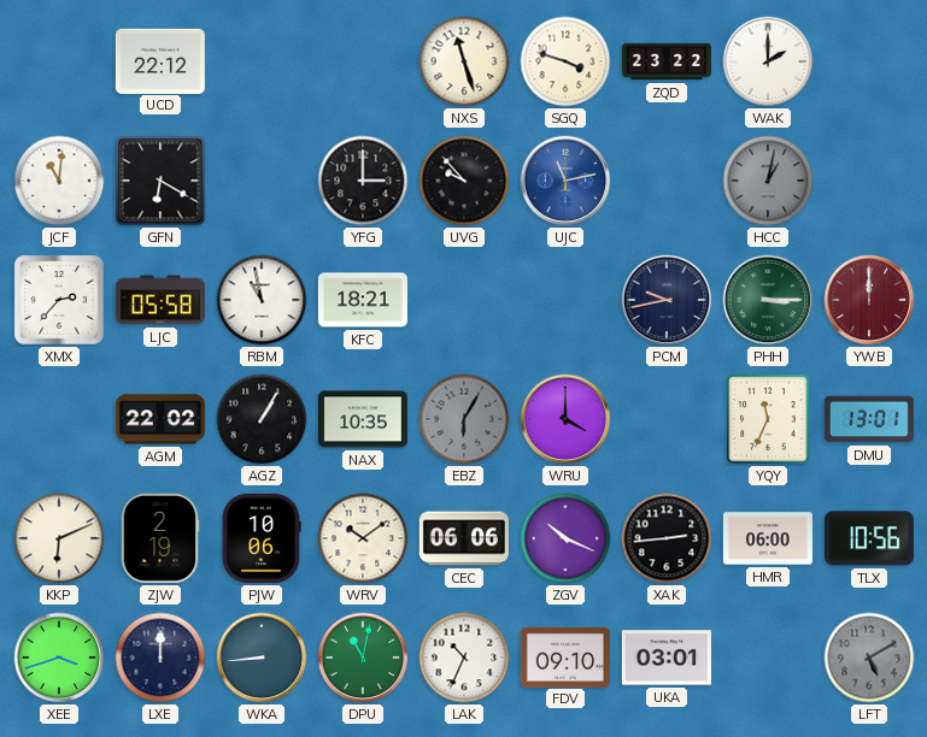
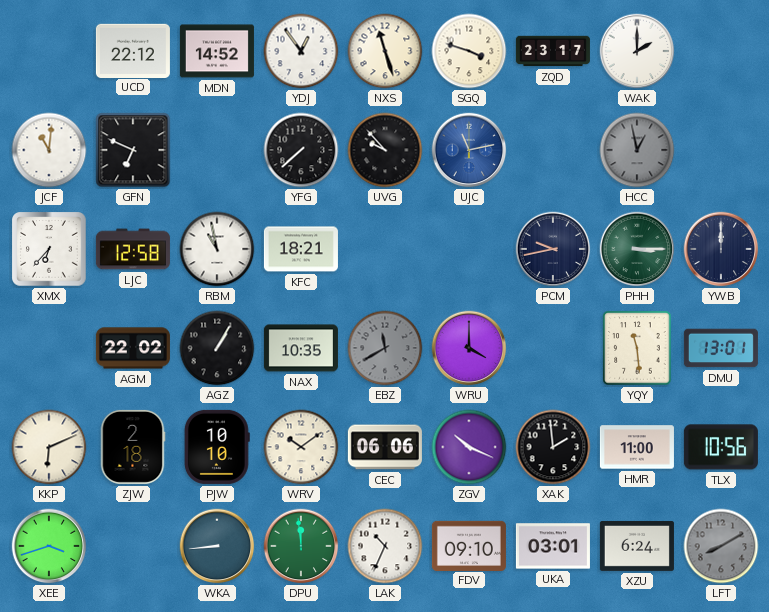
MDN: none -> 14:52
YDJ: none -> 12:54
ZQD: 23:22 -> 23:17
GFN: 6:20 -> 6:49
YFG: 3:00 -> 7:38
HCC: 1:02 -> 12:58
XMX: 2:37 -> 6:37
LJC: 05:58 -> 12:58
YWB dial: burgundy -> navy
EBZ: 6:05 -> 11:40
YQY: 11:34 -> 11:29
ZJW: 2:19 -> 2:18
PJW: 10:06 -> 10:10
XAK: 2:44 -> 1:59
HMR: 06:00 -> 11:00
LXE: 12:00 -> none
DPU: 11:02 -> 11:59
XZU: none -> 6:24
LFT: 5:10 -> 8:10
